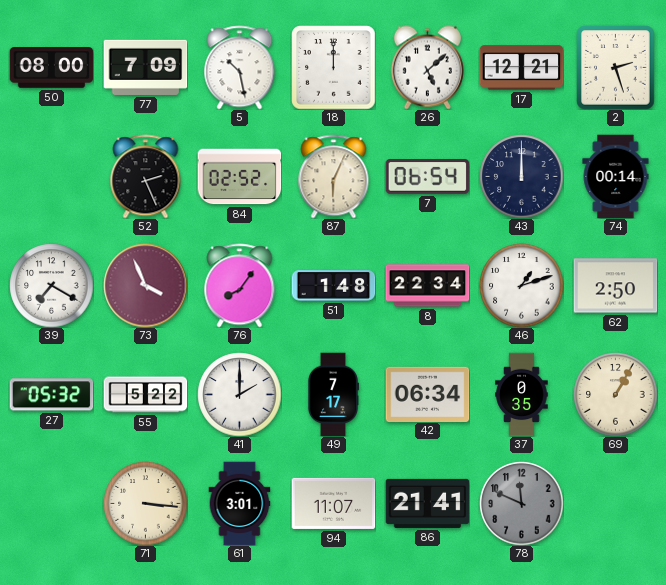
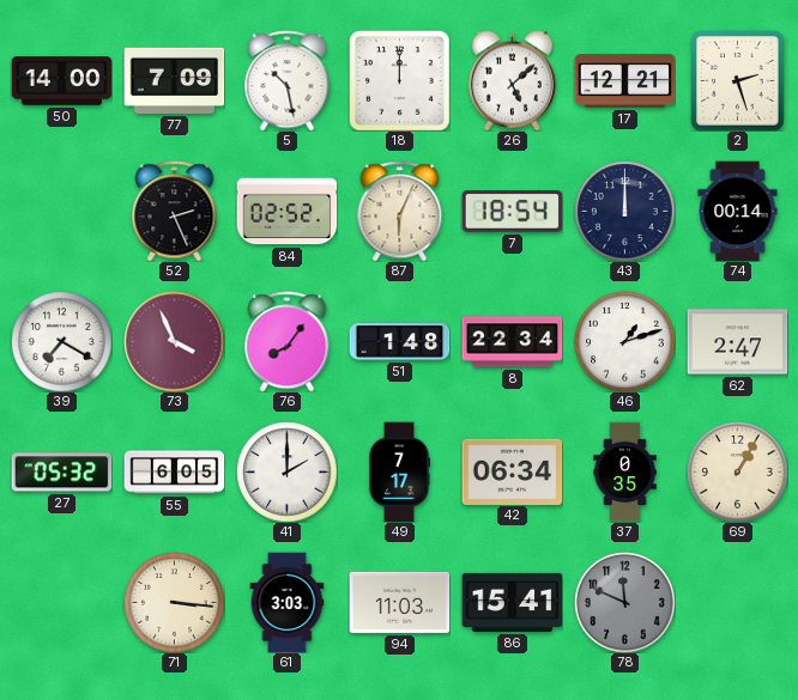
50: 08:00 -> 14:00
7: 06:54 -> 18:54
62: 2:50 -> 2:47
55: 5:22 -> 6:05
61: 3:01 -> 3:03
94: 11:07 -> 11:03
86: 21:41 -> 15:41
